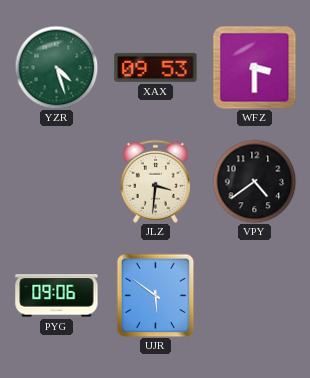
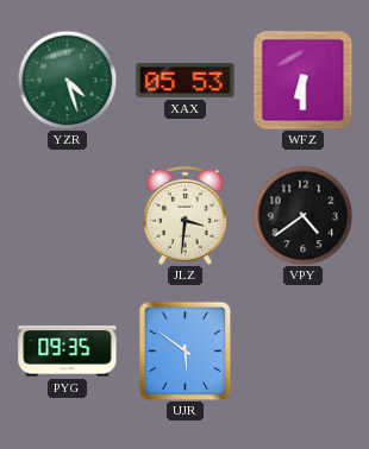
XAX: 09:53 -> 05:53
WFZ: 3:30 -> 6:30
PYG: 09:06 -> 09:35
